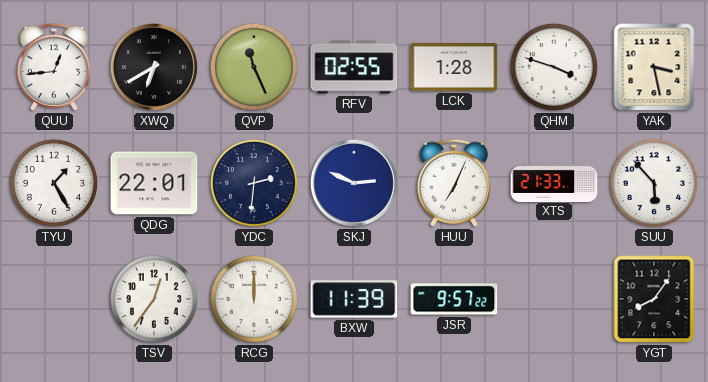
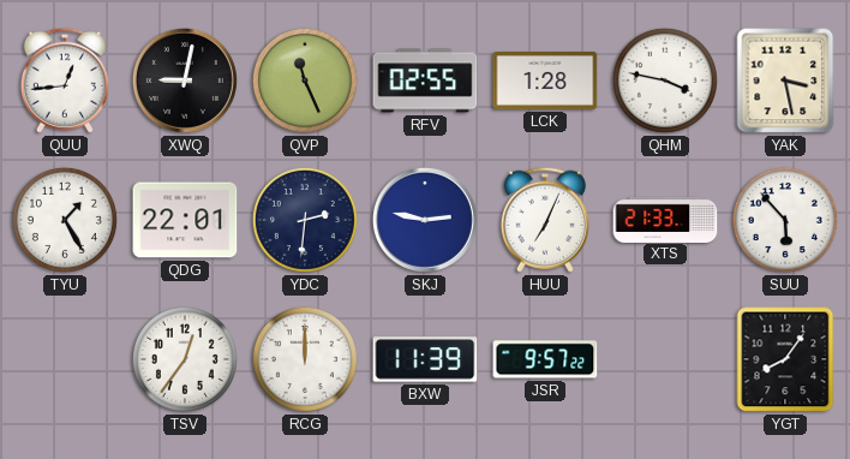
XWQ: 6:40 -> 9:02
QHM: 3:48 -> 3:47
SKJ: 2:49 -> 2:47
